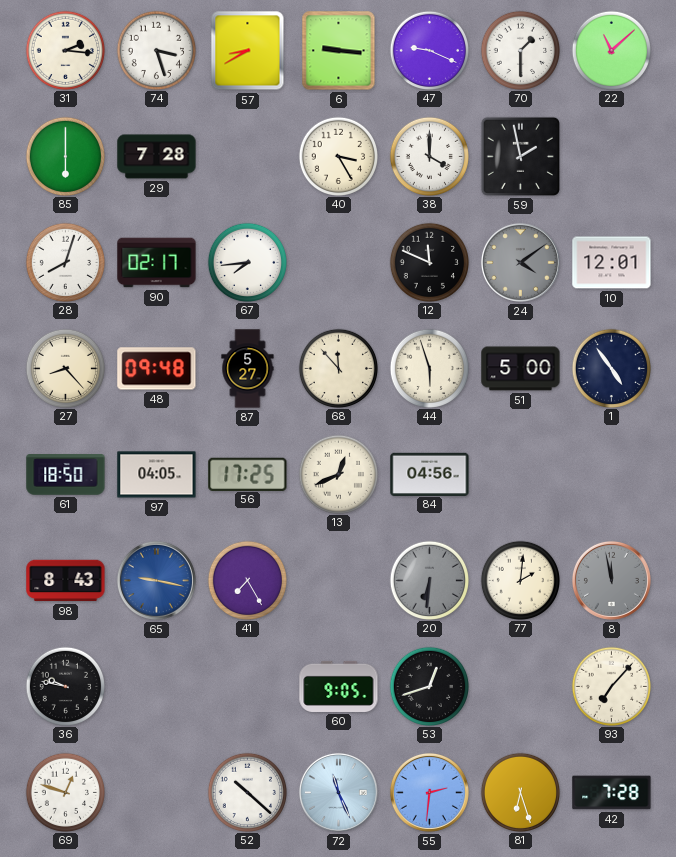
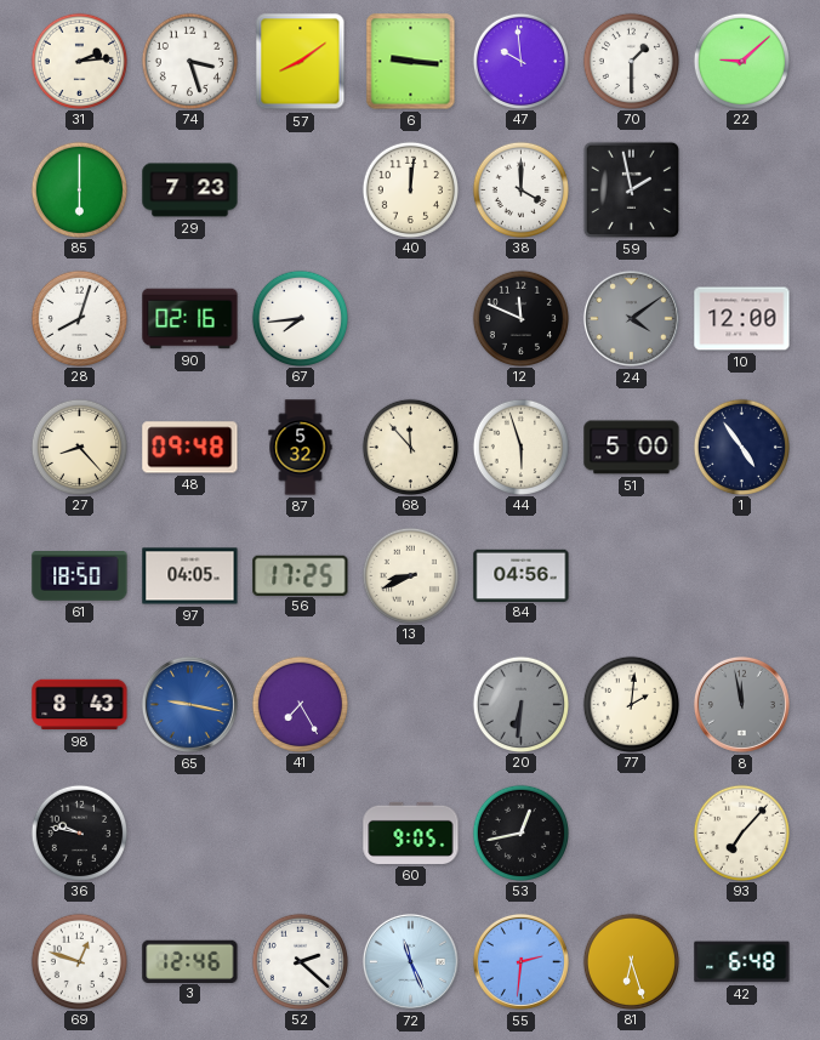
31: 2:16 -> 2:14
57: 8:40 -> 8:09
47: 9:19 -> 9:59
22: 11:08 -> 9:08
29: 7:28 -> 7:23
40: 3:25 -> 12:01
90: 02:17 -> 02:16
10: 12:01 -> 12:00
87: 5:27 -> 5:32
13: 12:41 -> 8:41
53: 12:42 -> 12:43
3: none -> 12:46
52: 10:22 -> 2:22
42: 7:28 -> 6:48
